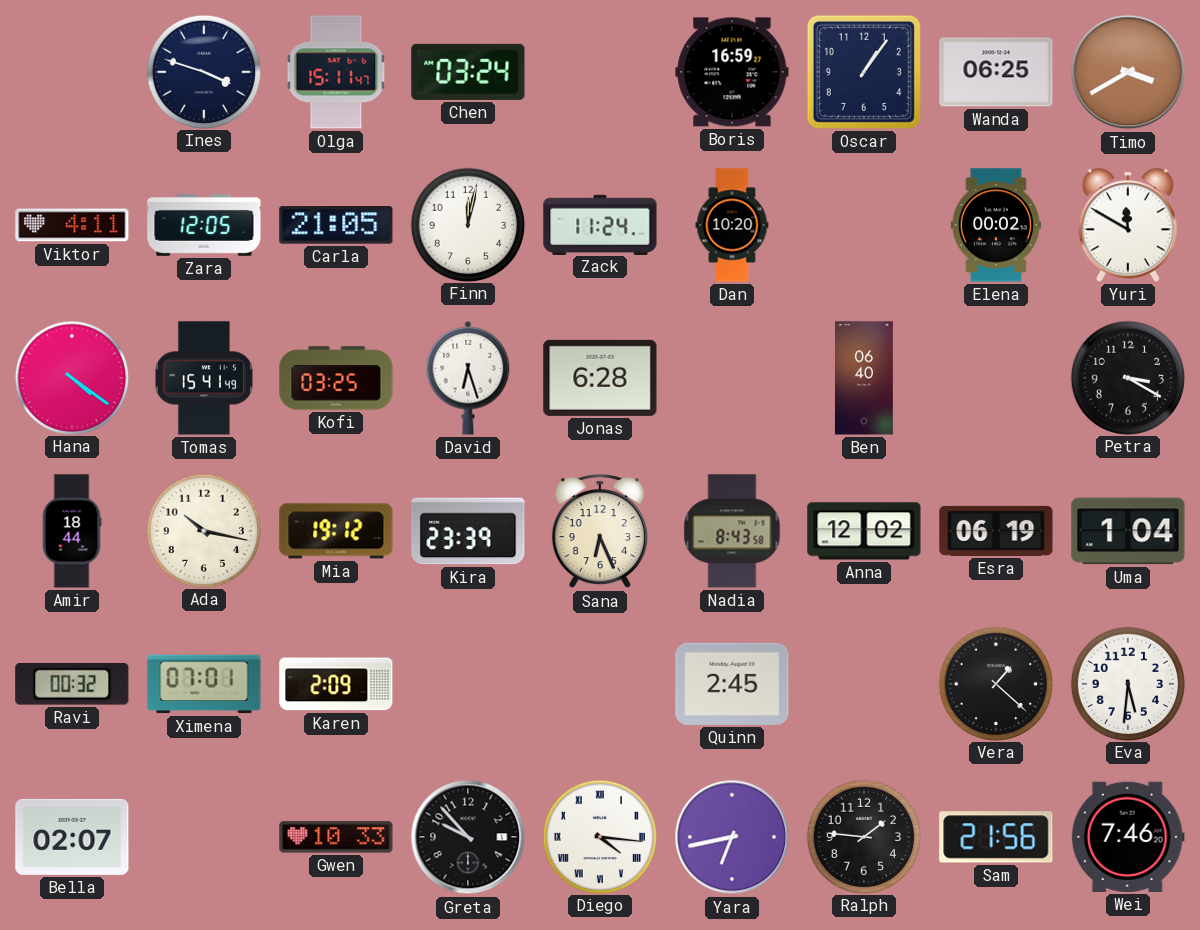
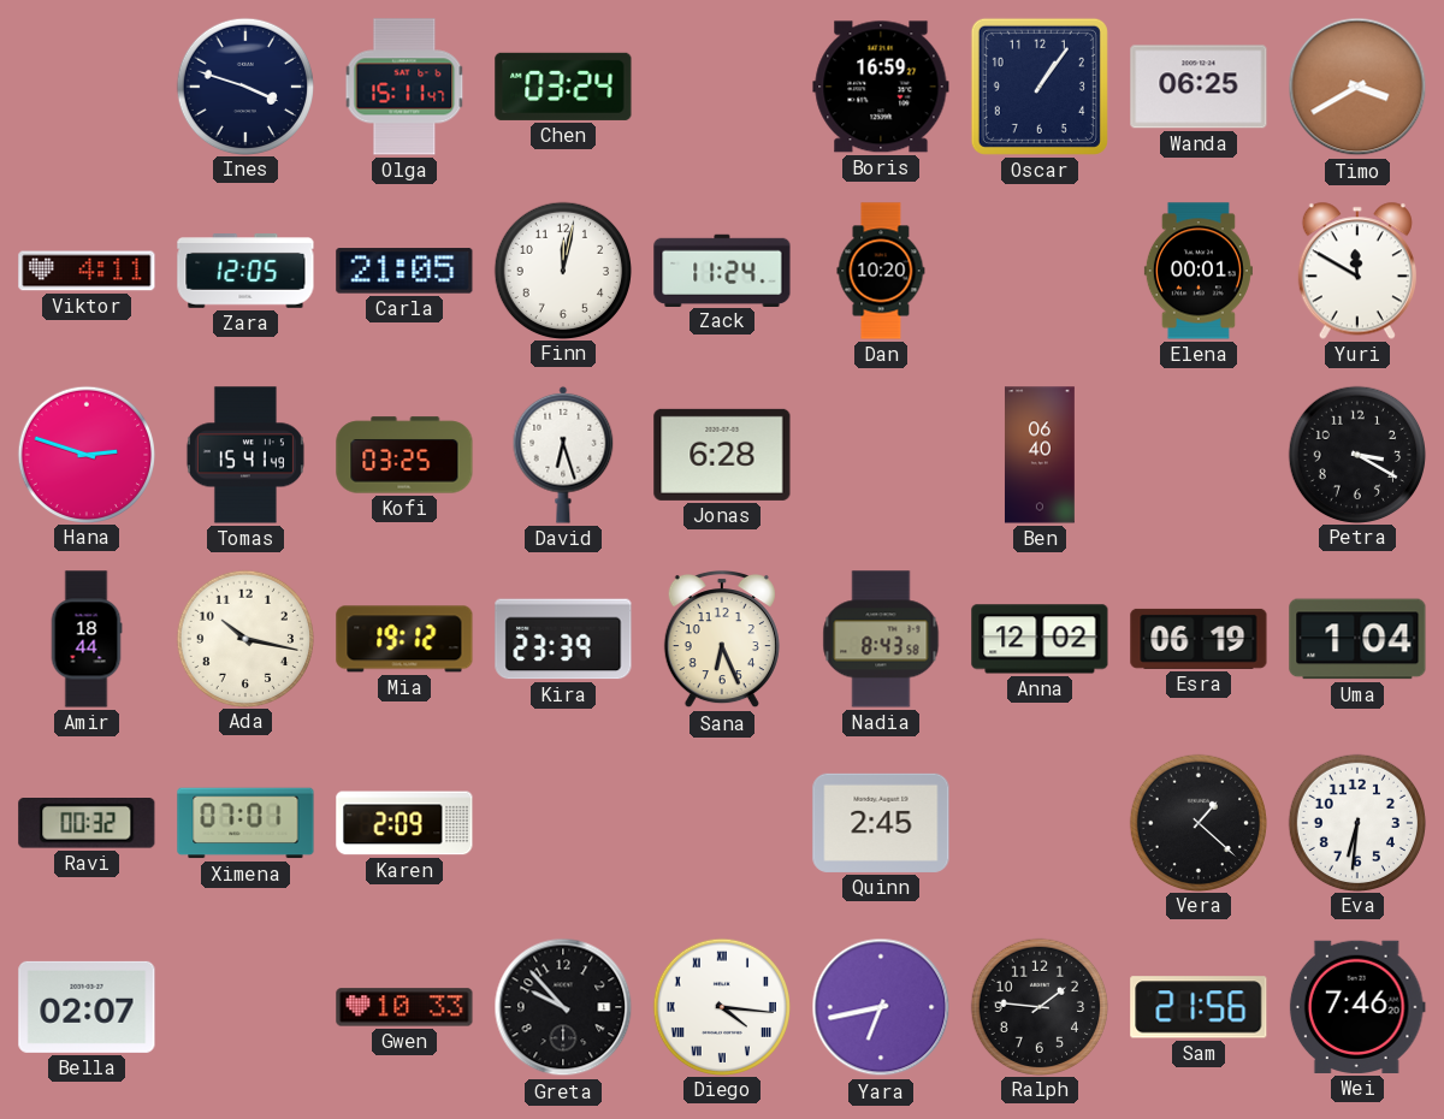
Elena: 00:02 -> 00:01
Hana: 4:21 -> 2:48
Eva: 5:31 -> 6:31
